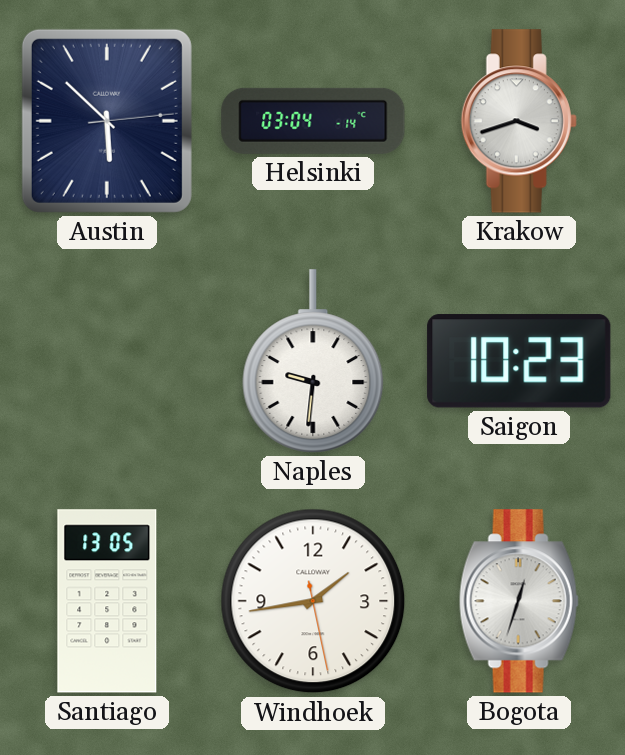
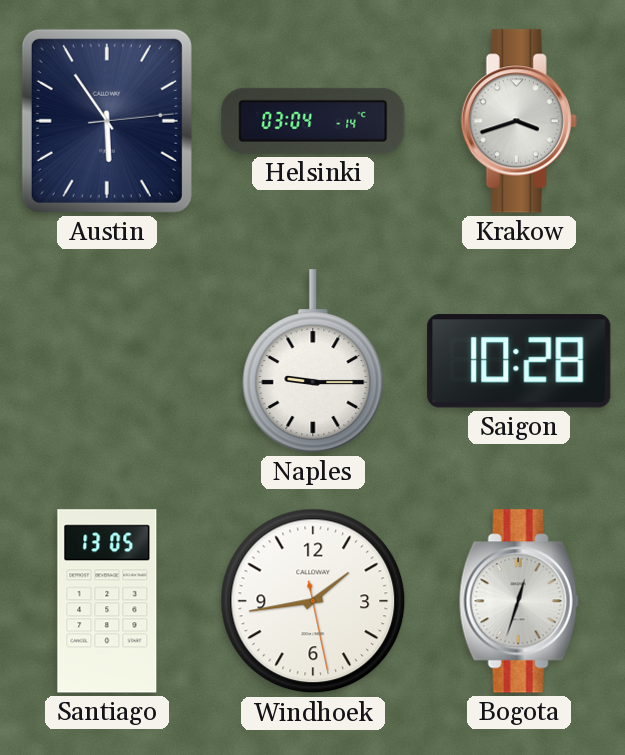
Austin: 5:52 -> 5:54
Naples: 9:31 -> 9:15
Saigon: 10:23 -> 10:28
